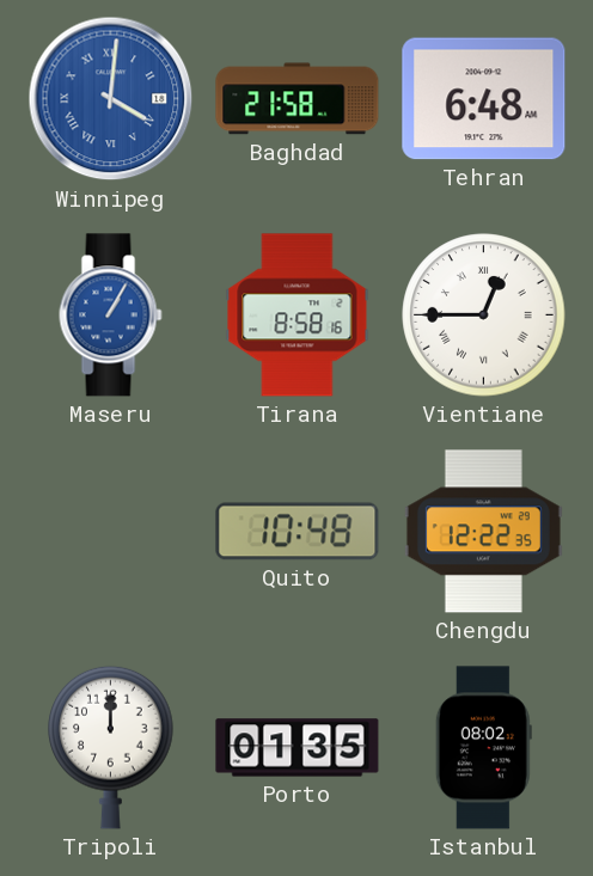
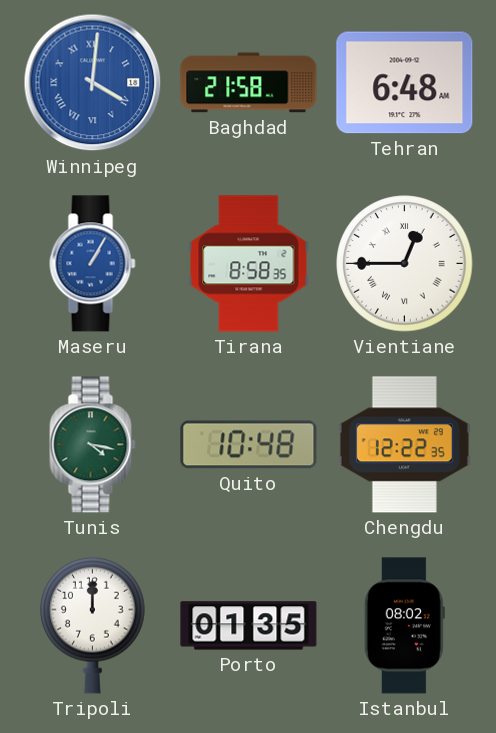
Tirana: 8:58:16 -> 8:58:35
Tunis: none -> 4:17
